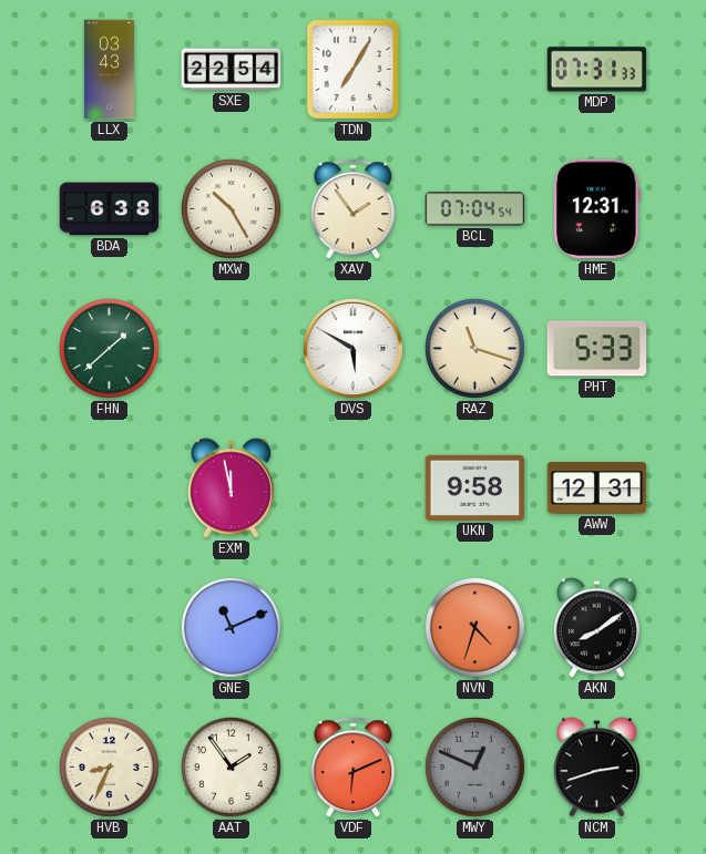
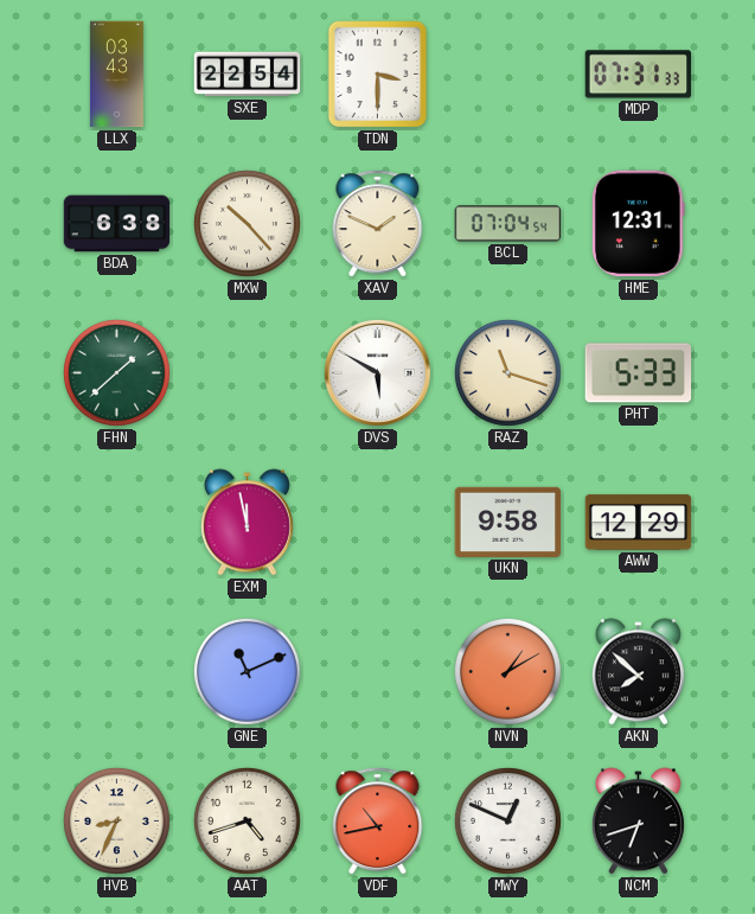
TDN: 7:05 -> 3:30
MXW: 10:25 -> 10:23
XAV: 1:54 -> 1:49
AWW: 12:31 -> 12:29
NVN: 4:33 -> 1:10
AKN: 8:09 -> 7:52
AAT: 1:54 -> 4:42
VDF: 6:11 -> 10:43
MWY dial: grey -> white
NCM: 2:42 -> 6:42
